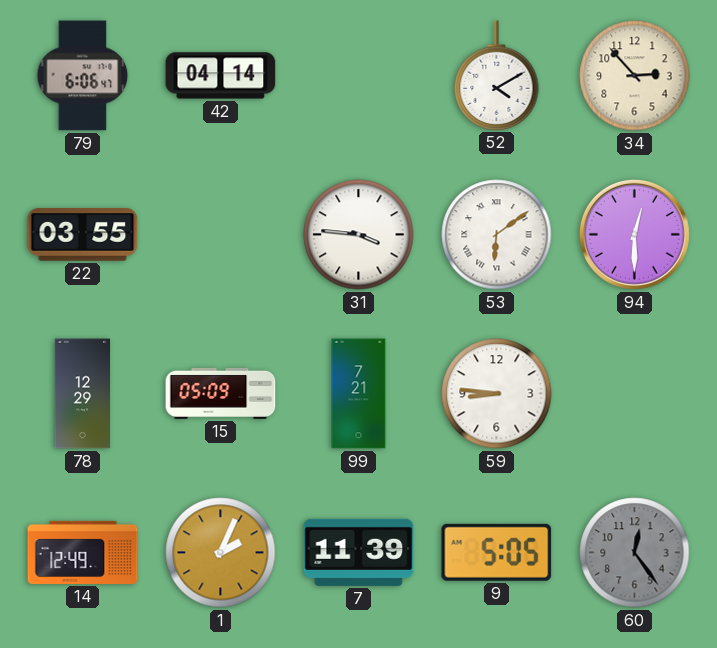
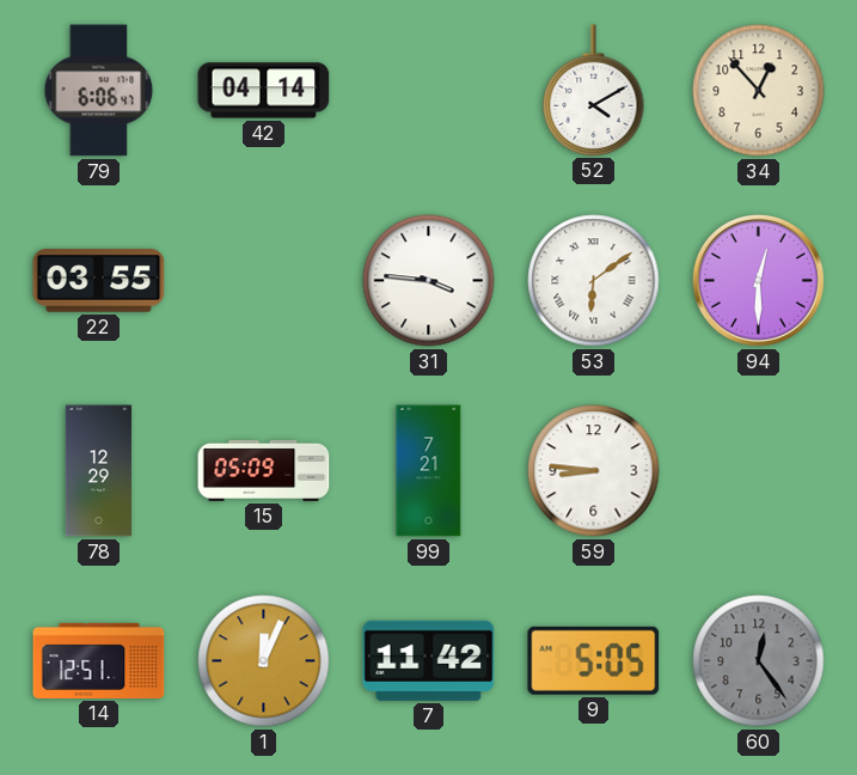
34: 2:53 -> 12:53
14: 12:49 -> 12:51
1: 2:04 -> 12:04
7: 11:39 -> 11:42
